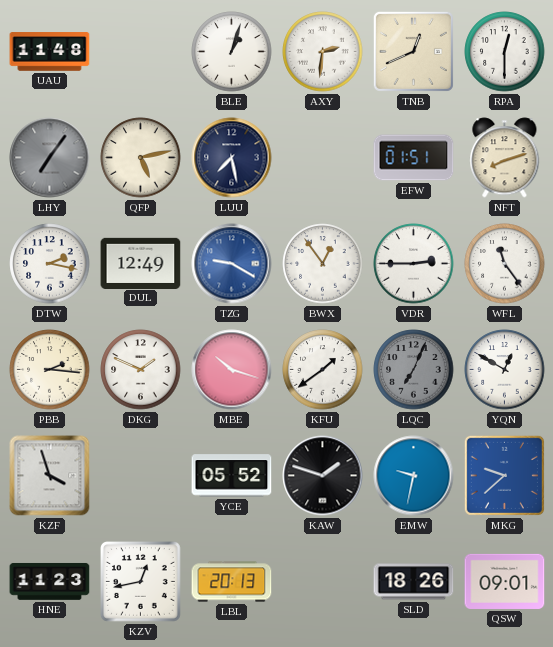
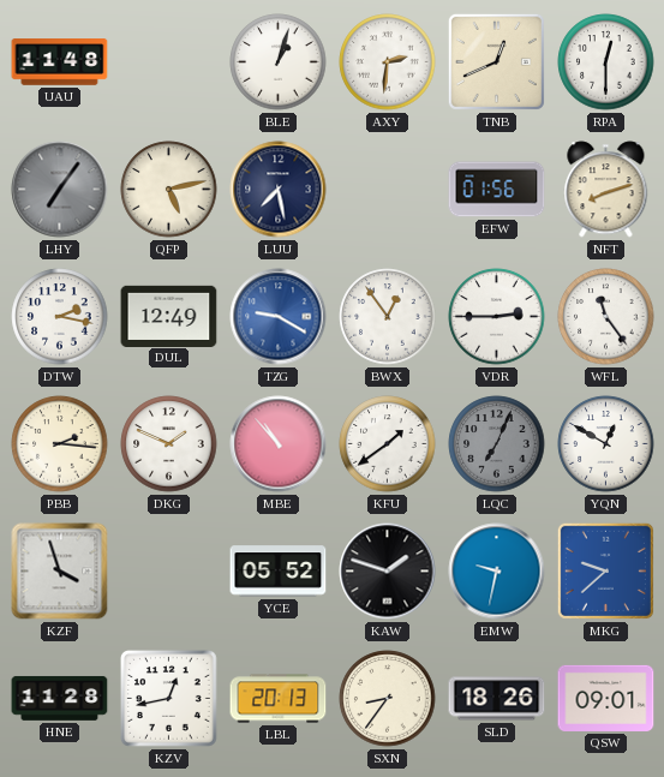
EFW: 01:51 -> 01:56
MBE: 10:18 -> 10:53
HNE: 11:23 -> 11:28
SXN: none -> 8:36
